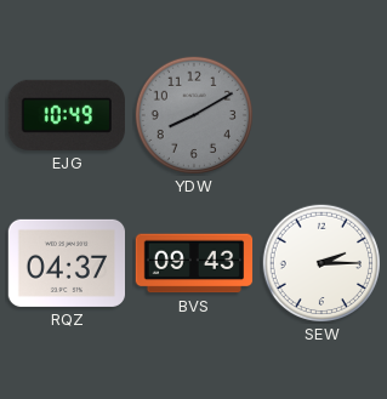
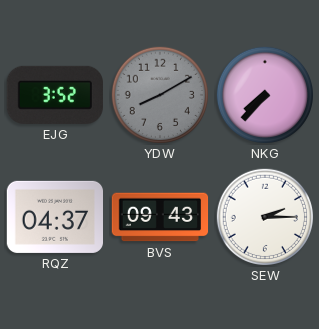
EJG: 10:49 -> 3:52
NKG: none -> 7:37
